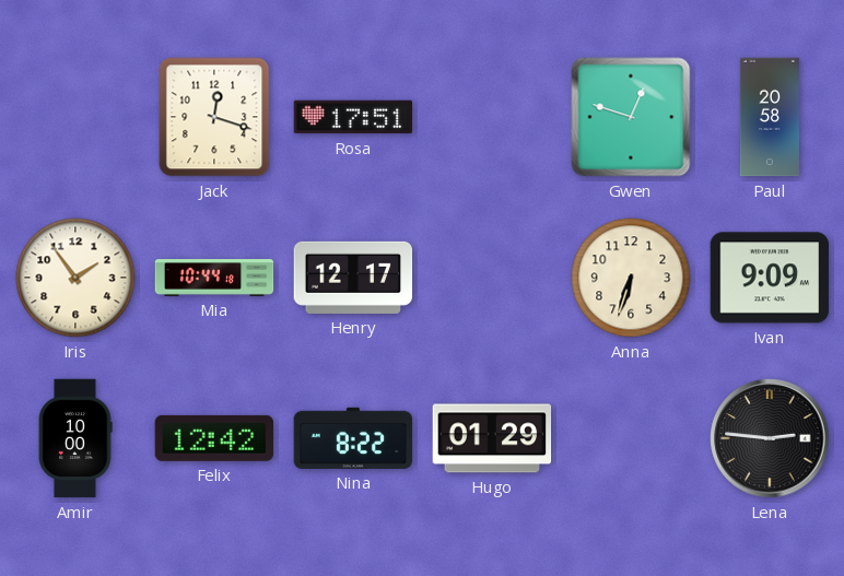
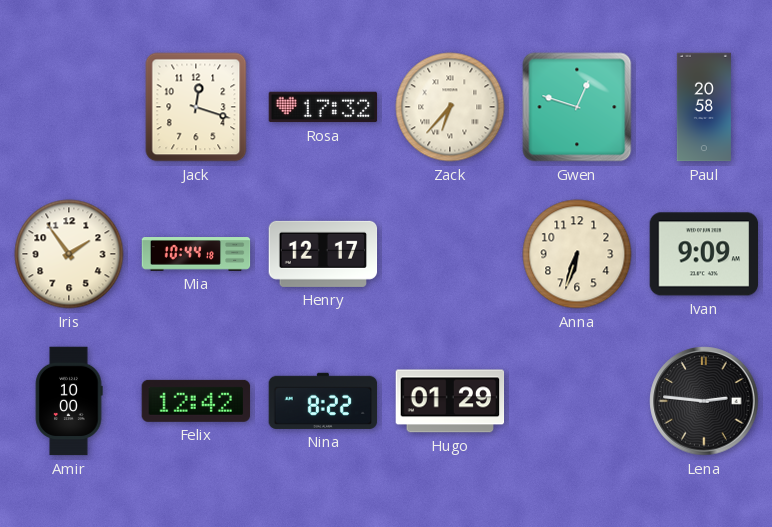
Rosa: 17:51 -> 17:32
Zack: none -> 6:37
